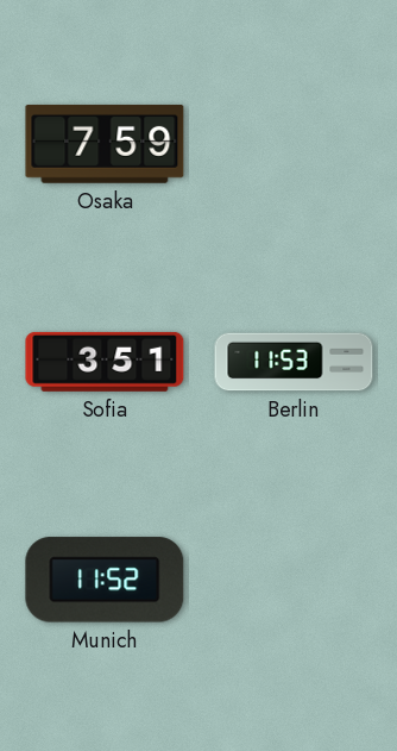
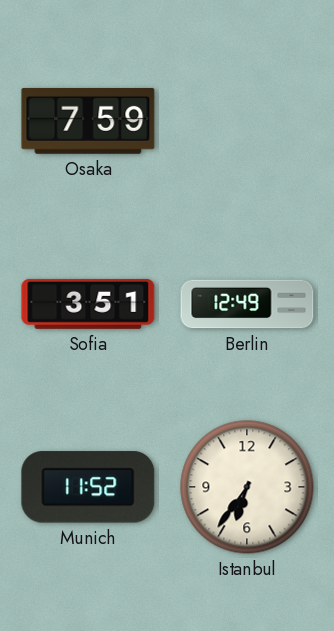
Berlin: 11:53 -> 12:49
Istanbul: none -> 6:36
